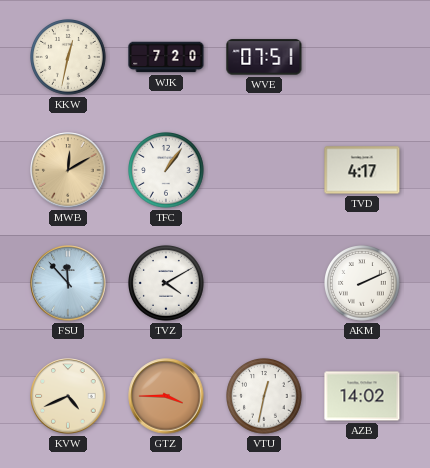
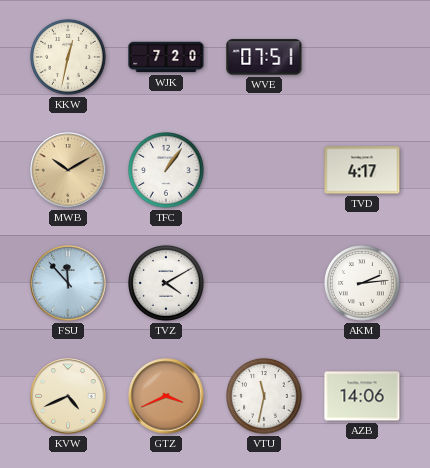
MWB: 12:10 -> 10:10
AKM: 2:11 -> 2:14
GTZ: 3:45 -> 3:41
VTU: 12:32 -> 11:32
AZB: 14:02 -> 14:06
